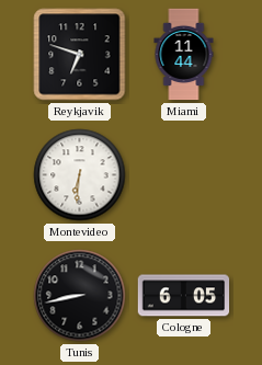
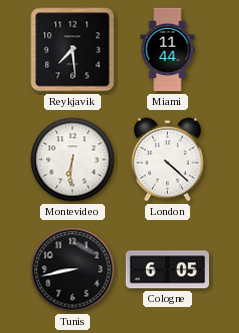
Reykjavik: 6:48 -> 7:29
London: none -> 4:22
